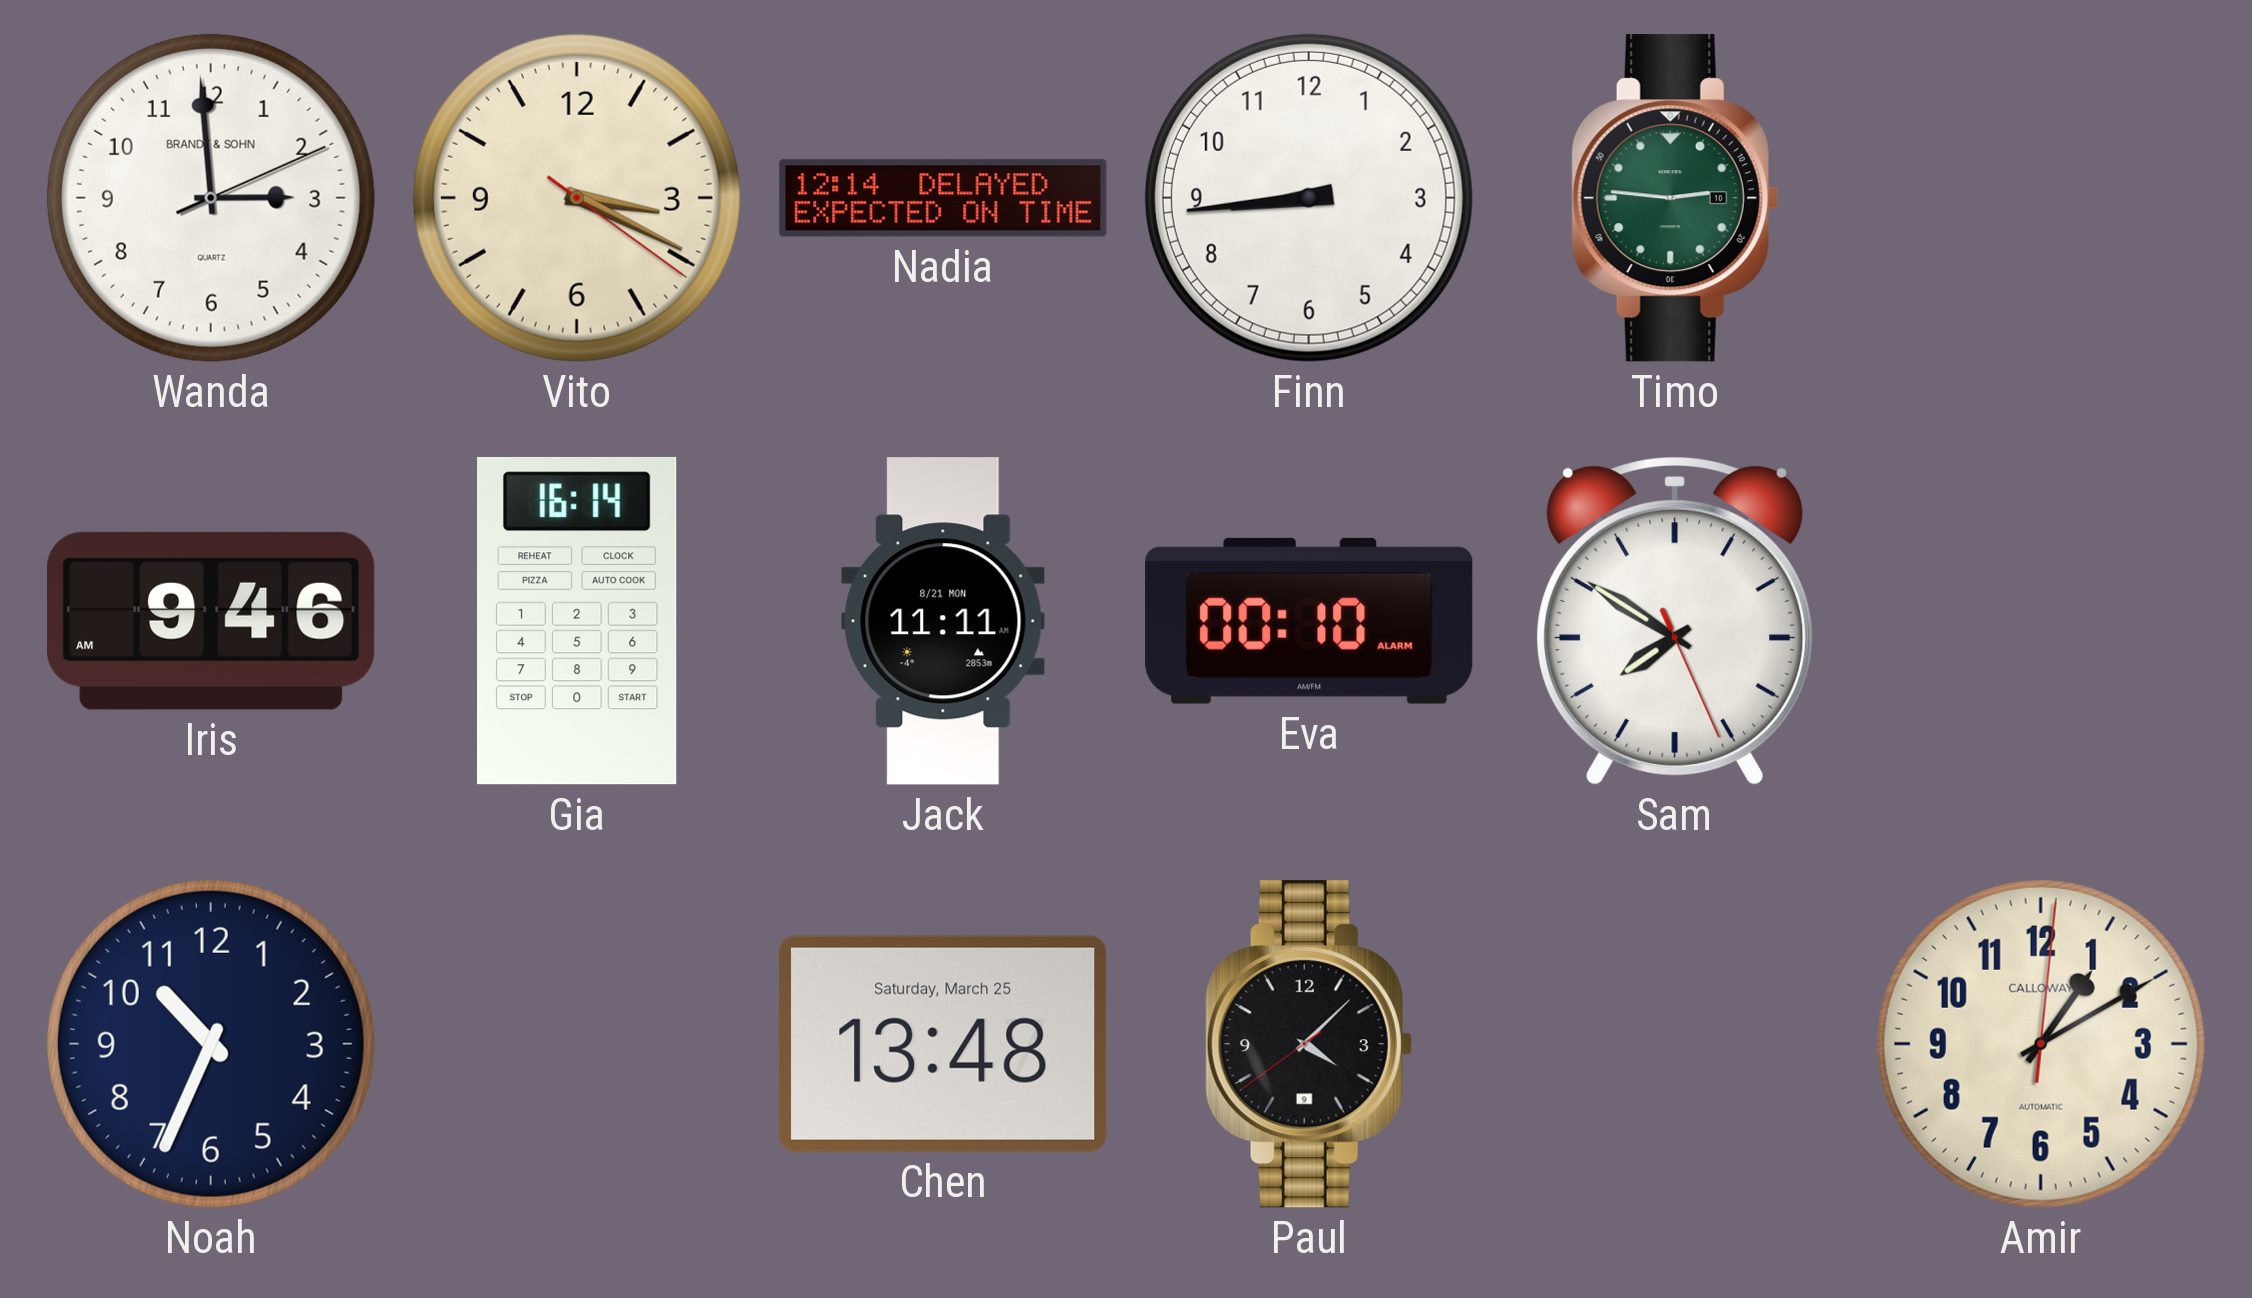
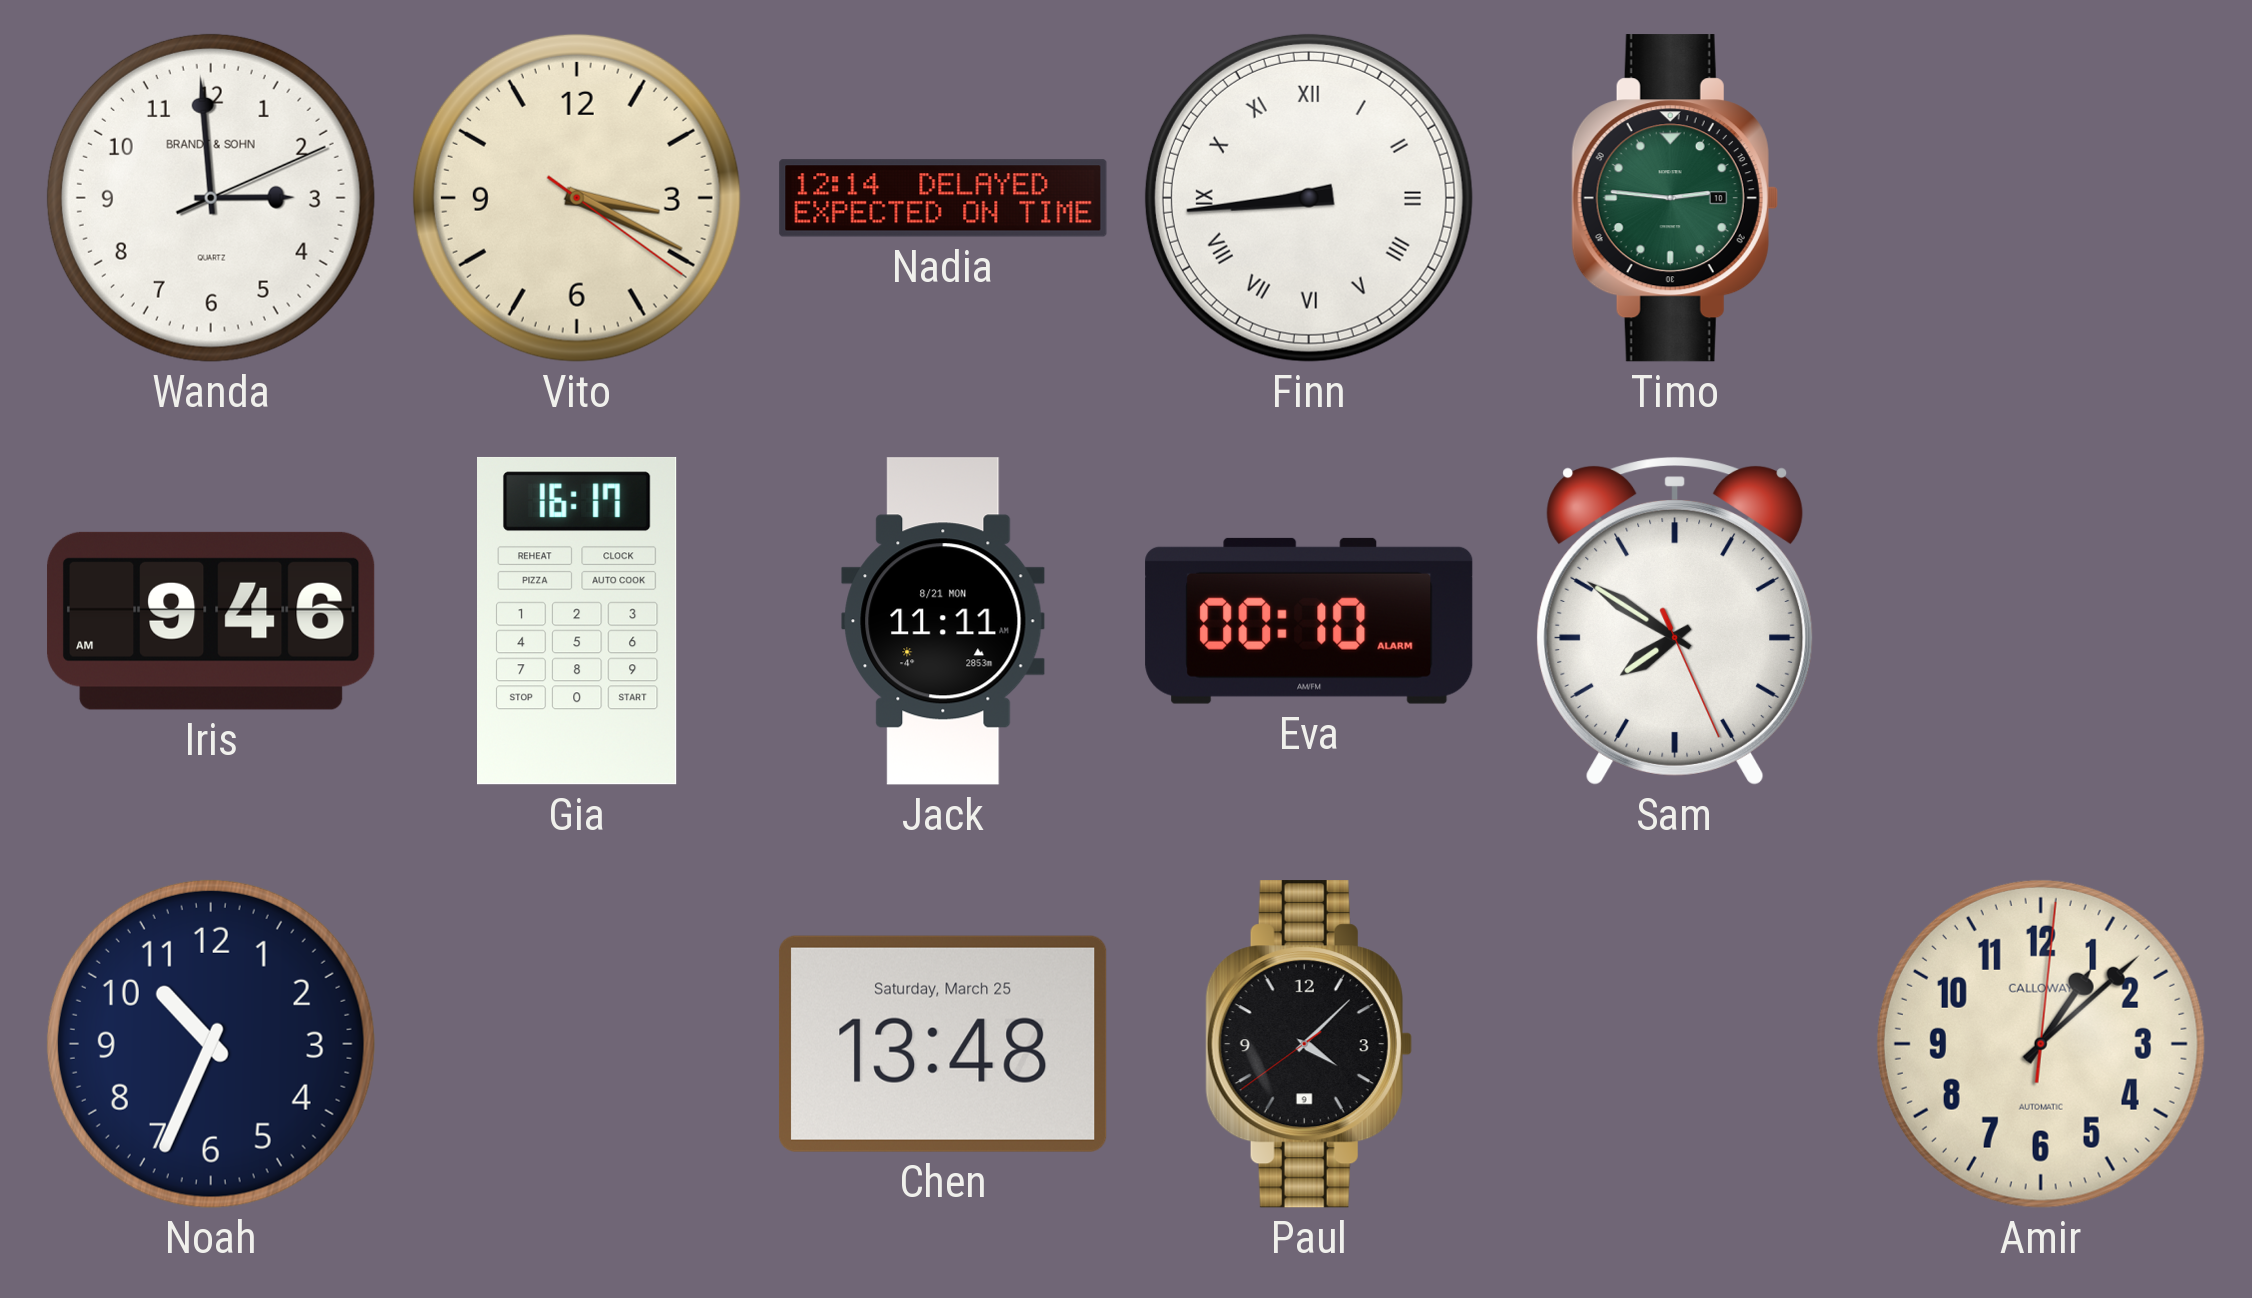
Finn numerals: Arabic -> Roman
Gia: 16:14 -> 16:17
Amir: 1:10 -> 1:08
